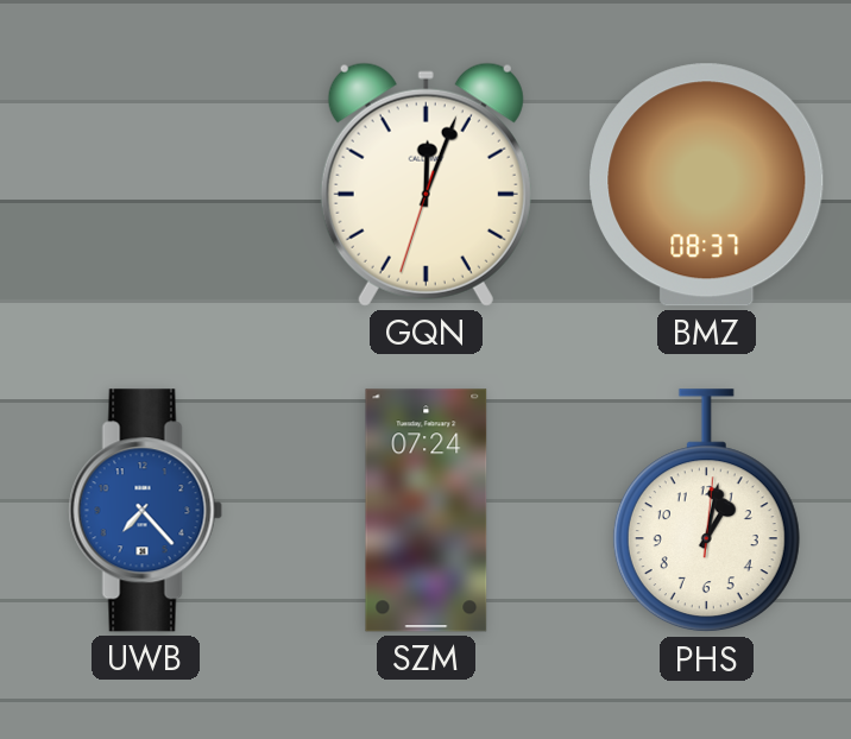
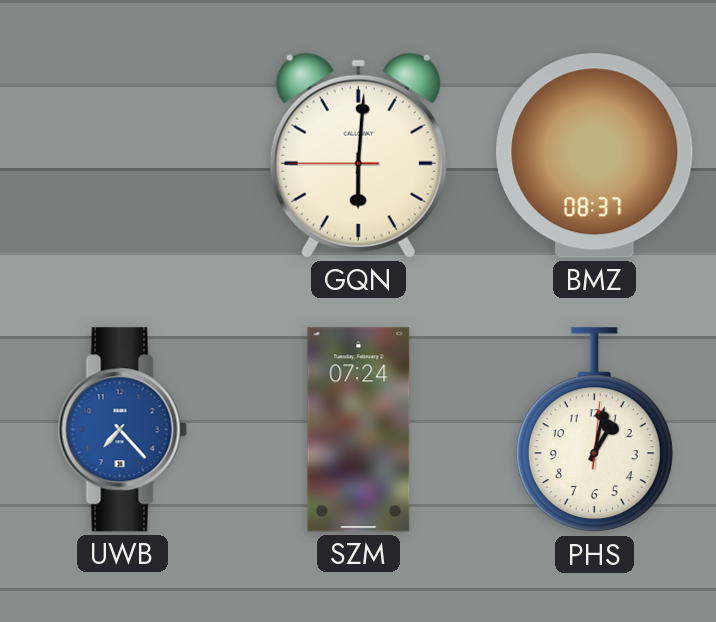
GQN: 12:03 -> 6:00
